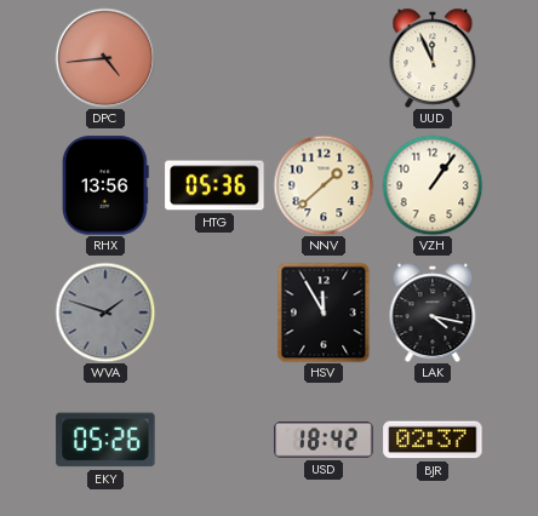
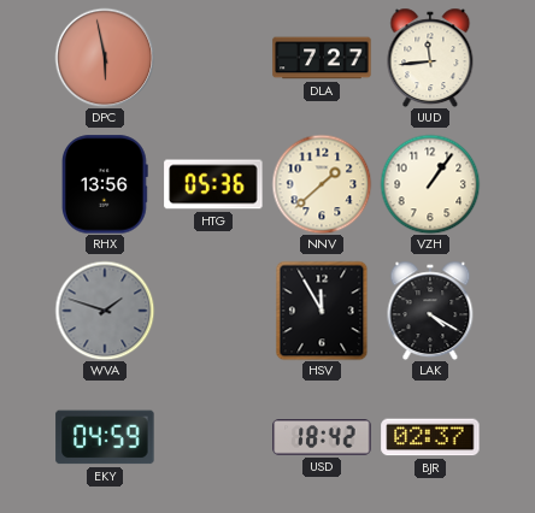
DPC: 4:44 -> 5:58
DLA: none -> 7:27
UUD: 11:56 -> 11:44
LAK: 4:17 -> 4:20
EKY: 05:26 -> 04:59
